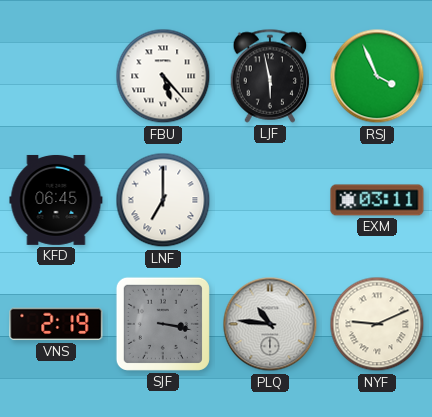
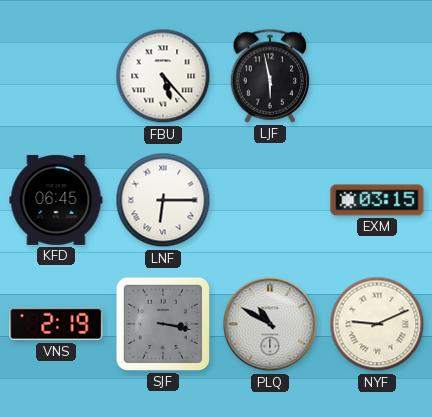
RSJ: 3:56 -> none
LNF: 7:00 -> 6:15
EXM: 03:11 -> 03:15
PLQ: 10:46 -> 10:50
